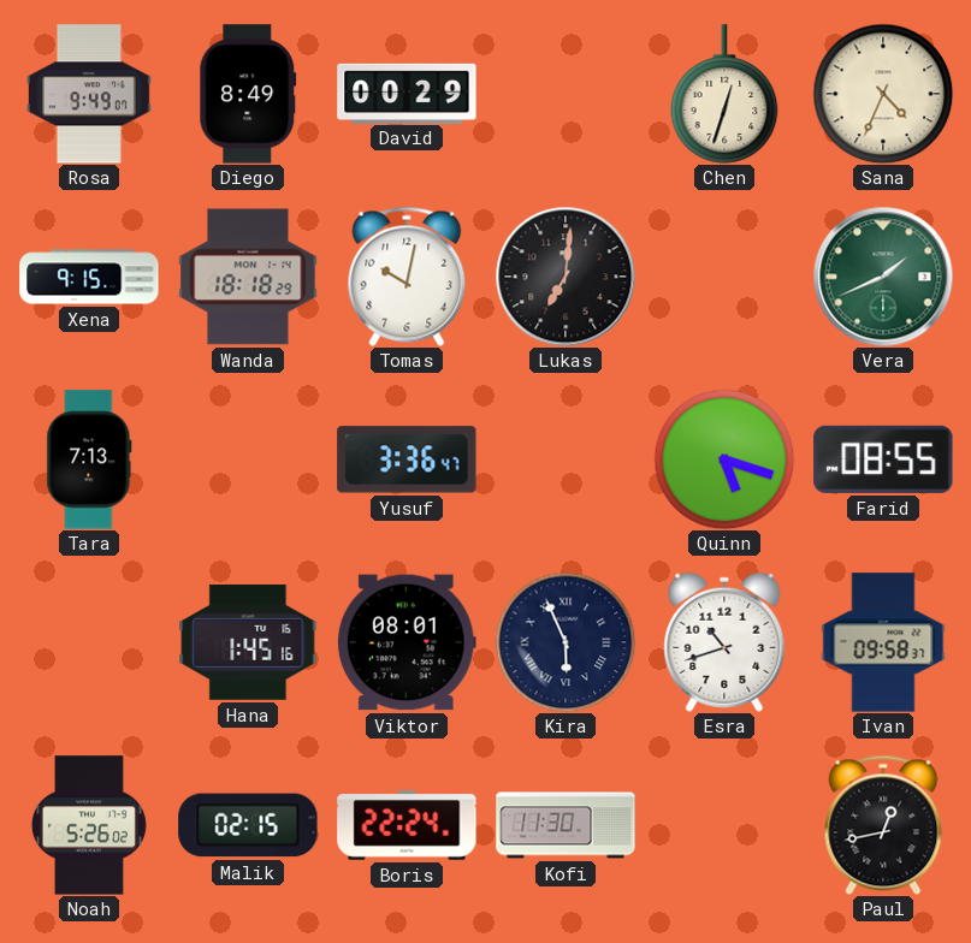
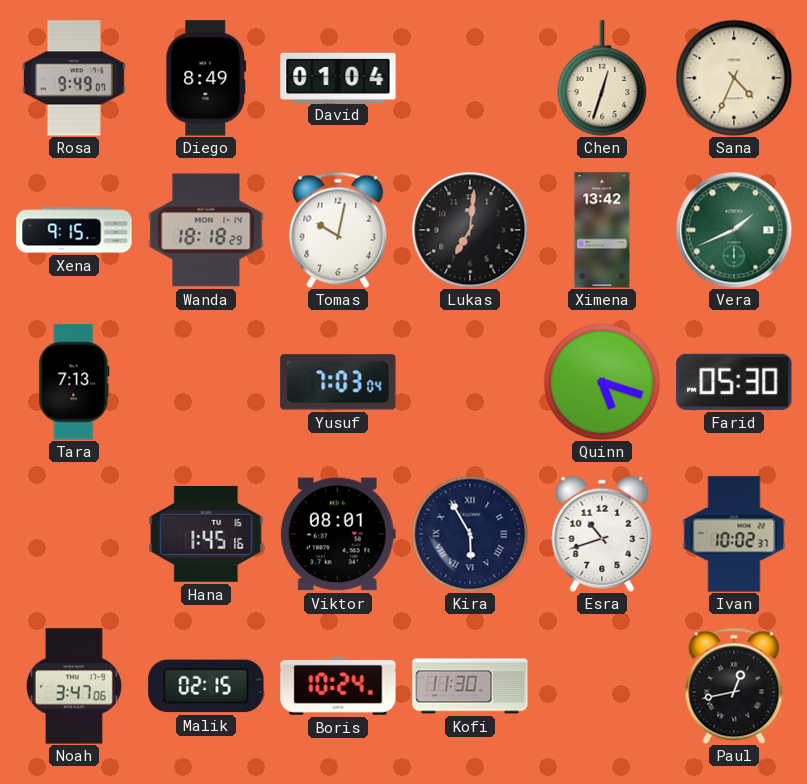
David: 00:29 -> 01:04
Ximena: none -> 13:42
Yusuf: 3:36 -> 7:03
Farid: 08:55 -> 05:30
Kira: 5:56 -> 5:55
Ivan: 09:58 -> 10:02
Noah: 5:26 -> 3:47
Boris: 22:24 -> 10:24
